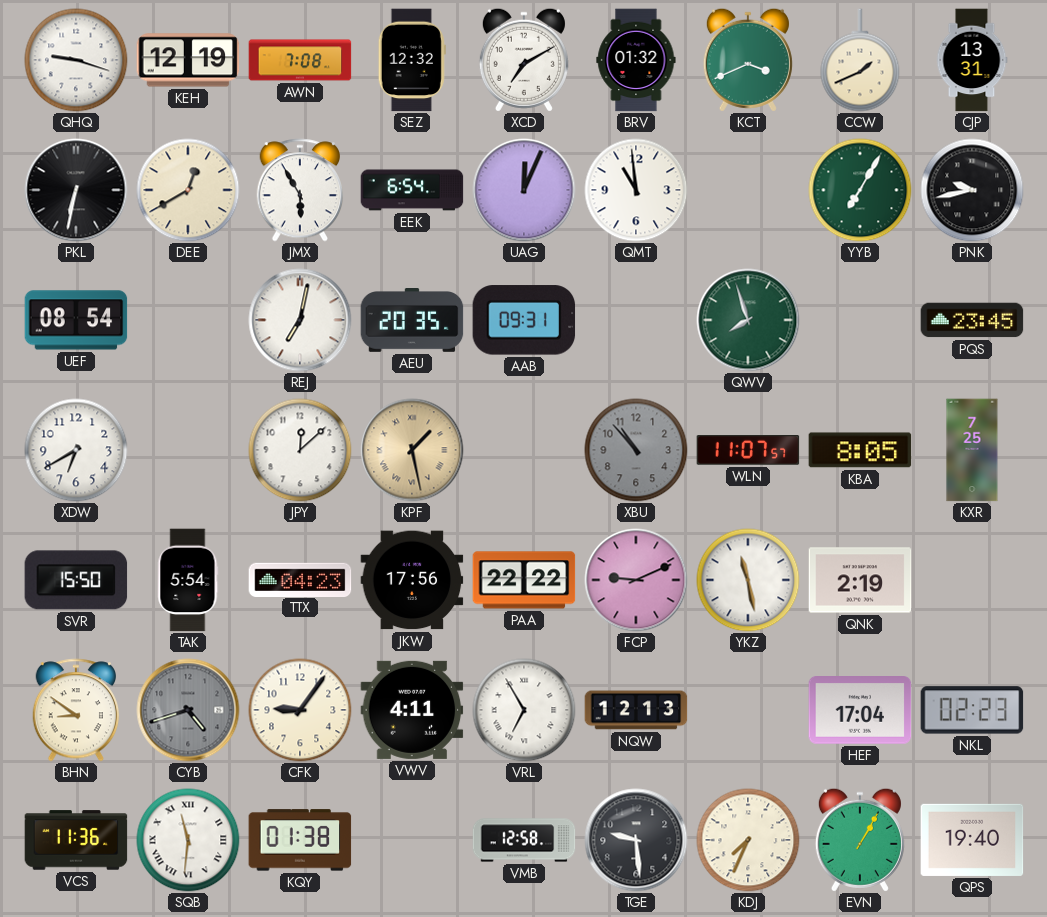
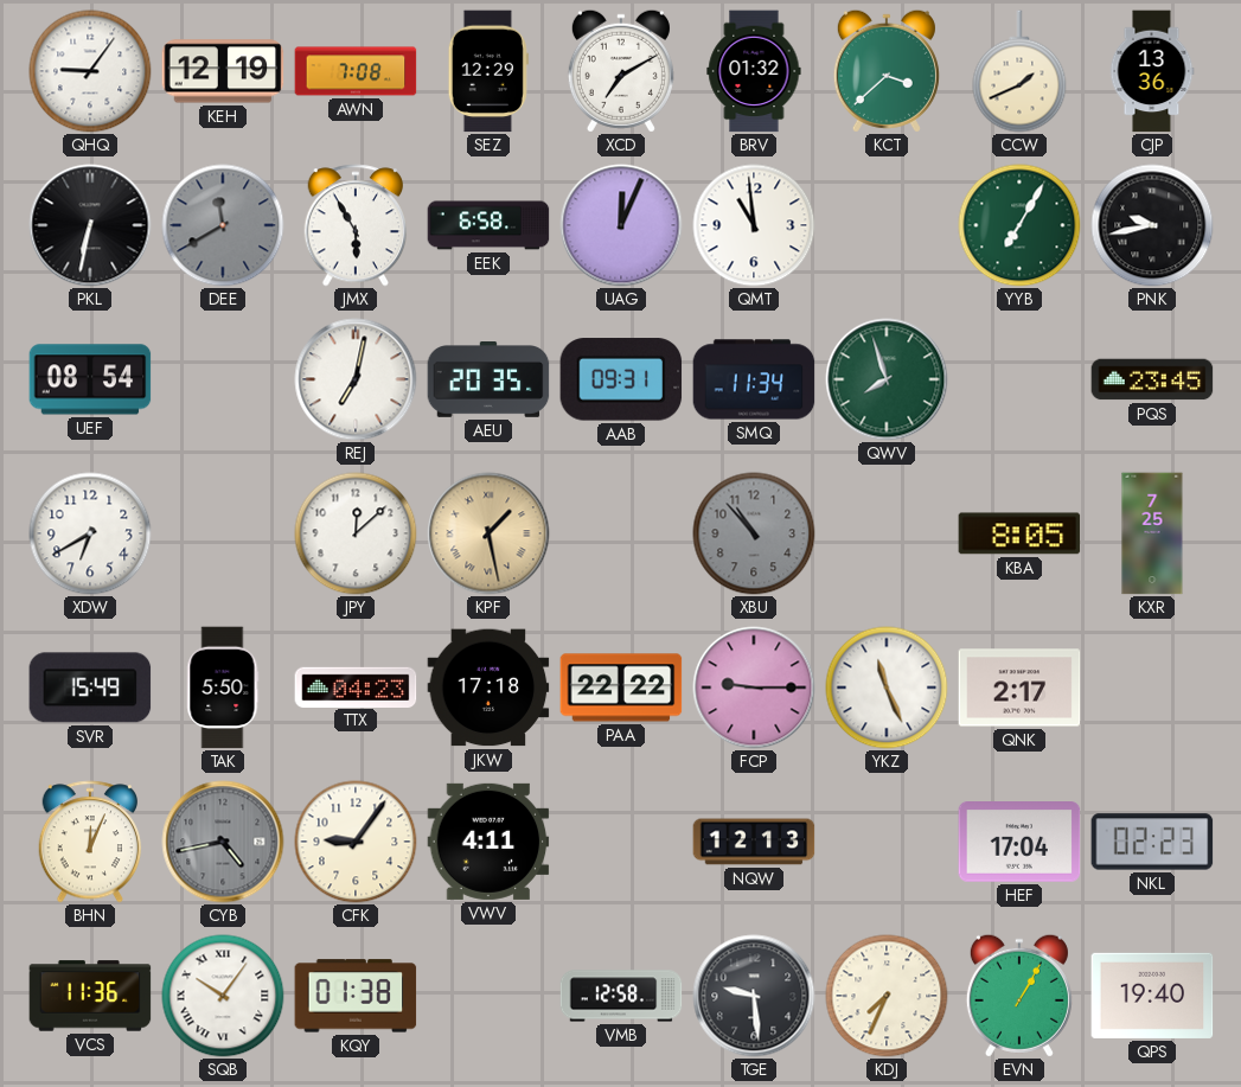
QHQ: 9:18 -> 9:06
SEZ: 12:32 -> 12:29
KCT: 3:41 -> 3:38
CJP: 13:31 -> 13:36
DEE: 12:40 -> 11:40
DEE dial: cream -> grey
EEK: 6:54 -> 6:58
SMQ: none -> 11:34
WLN: 11:07 -> none
SVR: 15:50 -> 15:49
TAK: 5:54 -> 5:50
JKW: 17:56 -> 17:18
FCP: 9:11 -> 9:15
YKZ: 11:28 -> 11:26
QNK: 2:19 -> 2:17
BHN: 8:51 -> 12:04
CYB: 4:42 -> 4:43
VRL: 6:55 -> none
SQB: 11:31 -> 10:06
